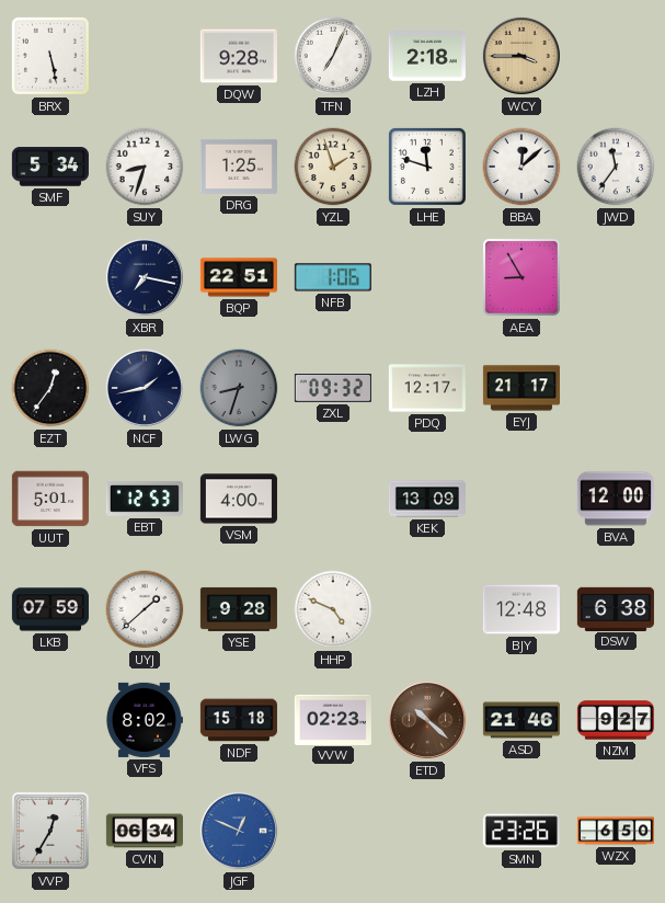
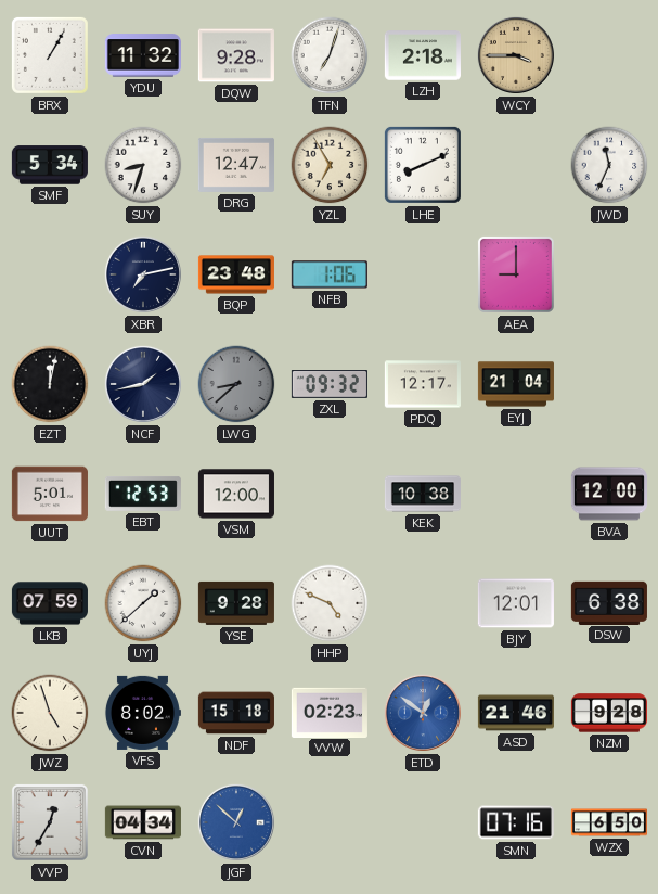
BRX: 5:28 -> 1:05
YDU: none -> 11:32
TFN: 7:04 -> 7:03
DRG: 1:25 -> 12:47
YZL: 1:57 -> 6:55
LHE: 11:48 -> 8:11
BBA: 12:08 -> none
JWD: 11:36 -> 11:34
XBR: 7:17 -> 7:13
BQP: 22:51 -> 23:48
AEA: 8:55 -> 9:00
EZT: 12:36 -> 12:02
LWG: 8:33 -> 8:38
EYJ: 21:17 -> 21:04
VSM: 4:00 -> 12:00
KEK: 13:09 -> 10:38
BJY: 12:48 -> 12:01
JWZ: none -> 4:57
ETD: 10:22 -> 12:51
ETD dial: brown -> blue
NZM: 9:27 -> 9:28
CVN: 06:34 -> 04:34
JGF: 12:49 -> 12:52
SMN: 23:26 -> 07:16
